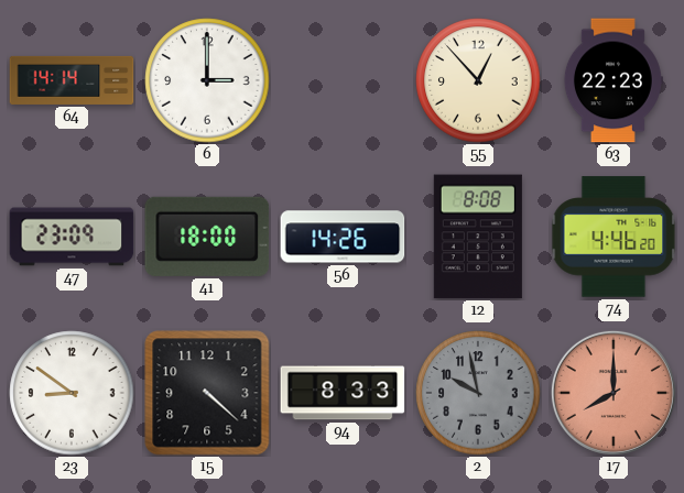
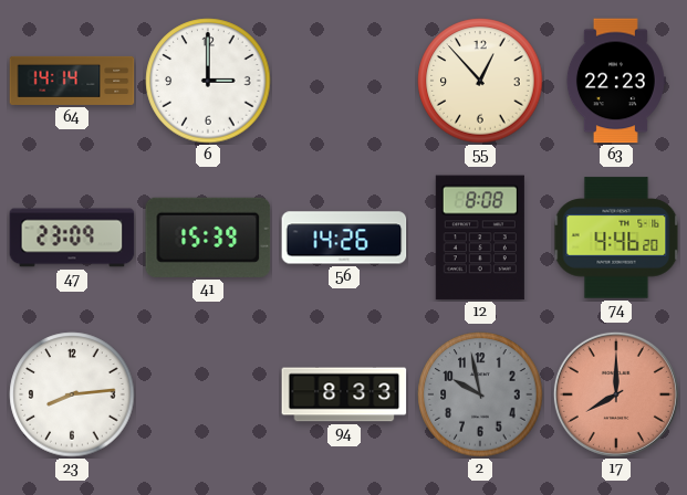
41: 18:00 -> 15:39
23: 8:51 -> 8:14
15: 4:22 -> none
